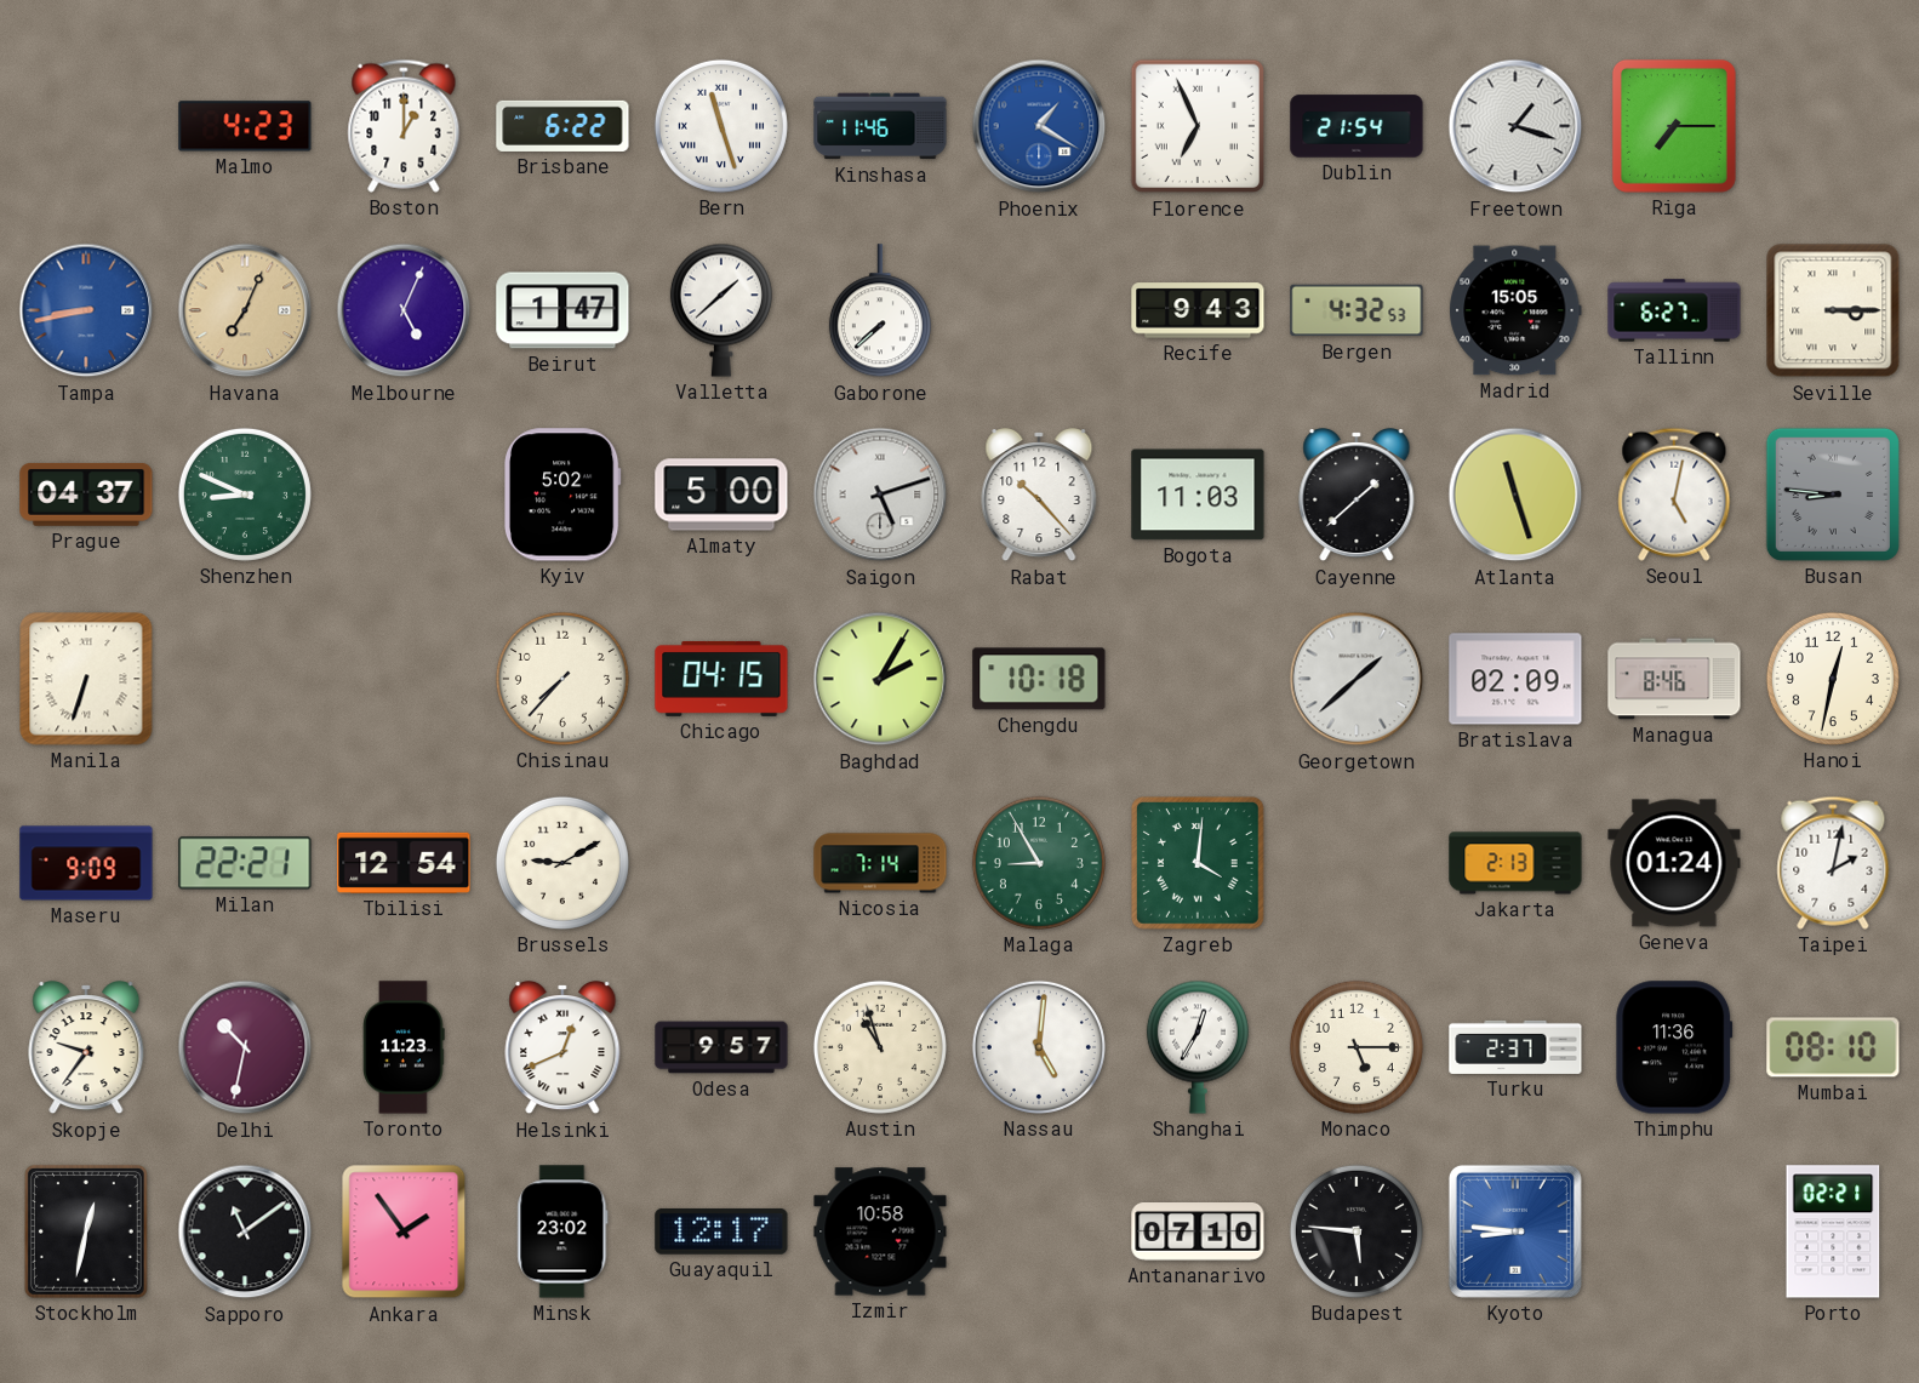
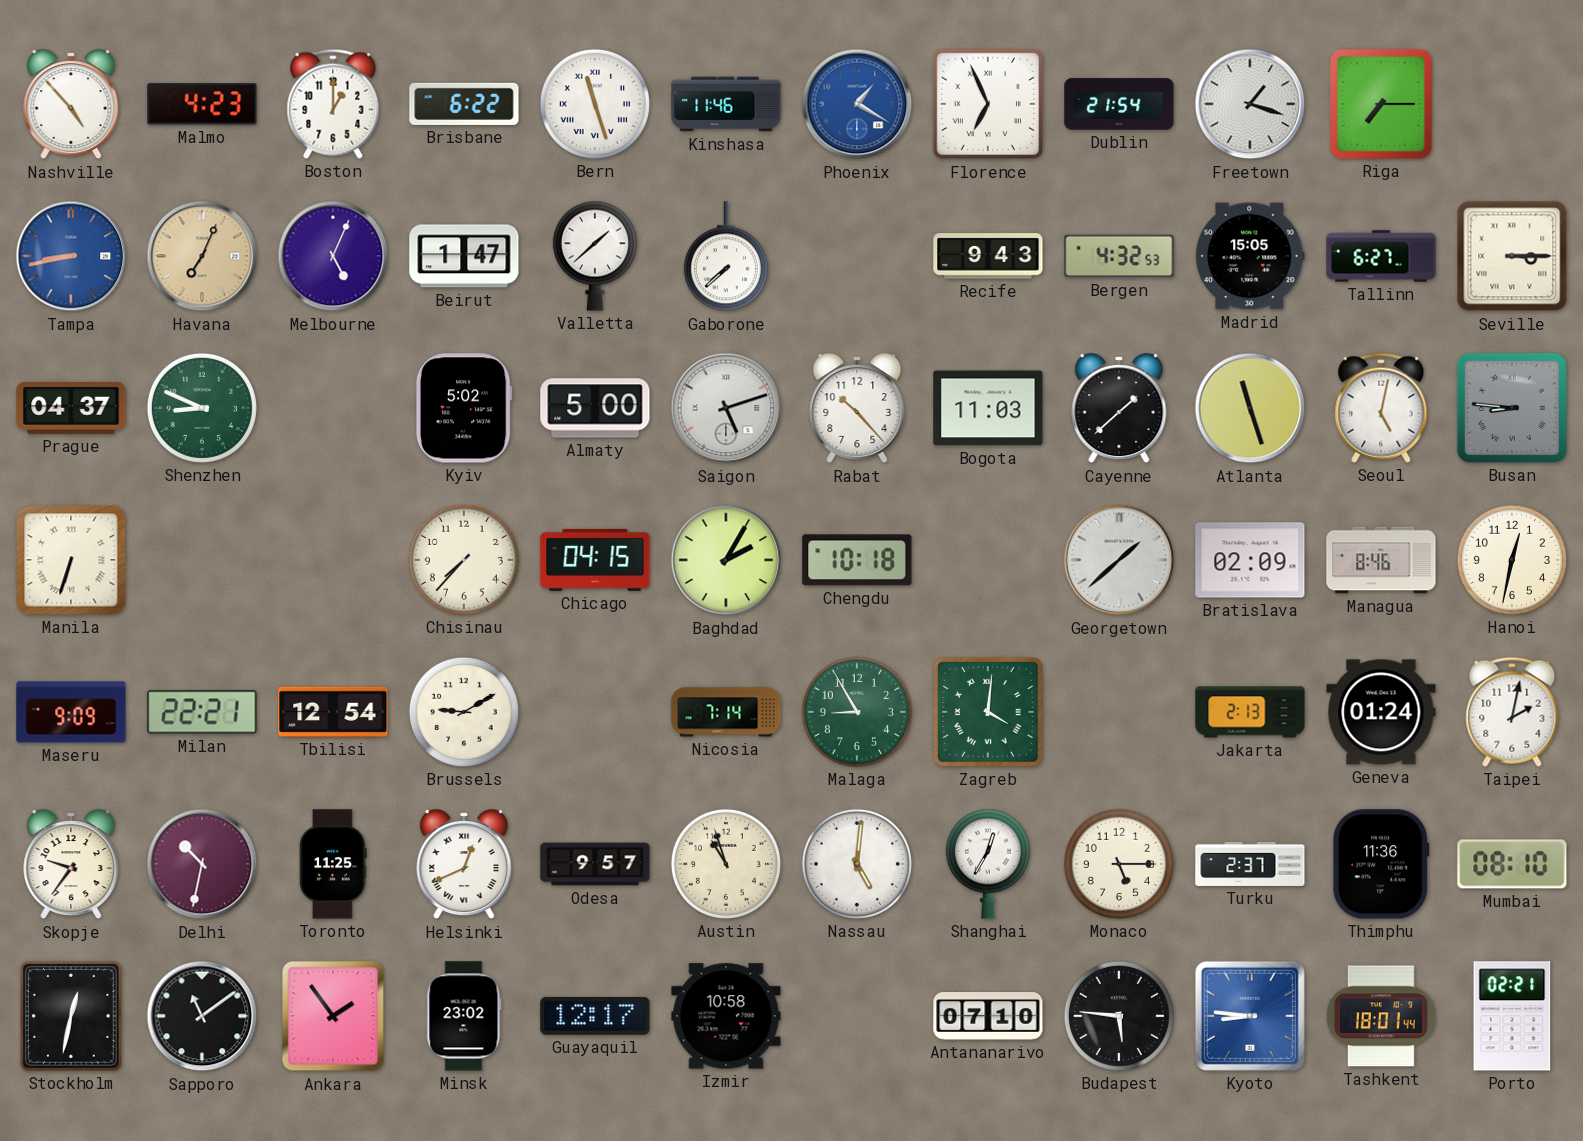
Nashville: none -> 4:53
Toronto: 11:23 -> 11:25
Tashkent: none -> 18:01
